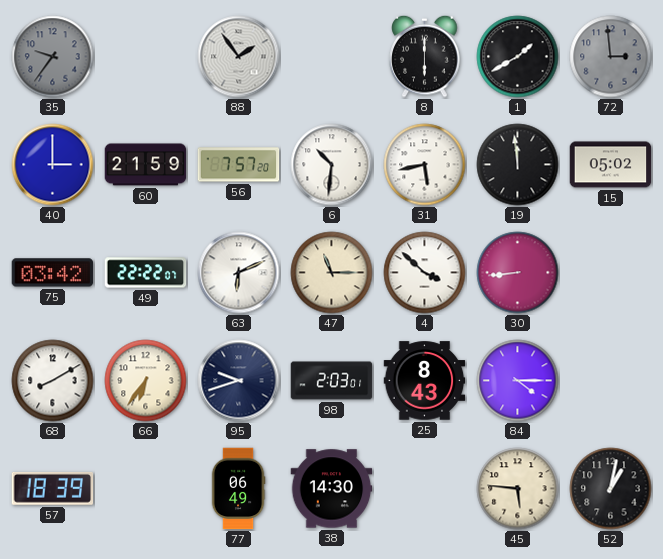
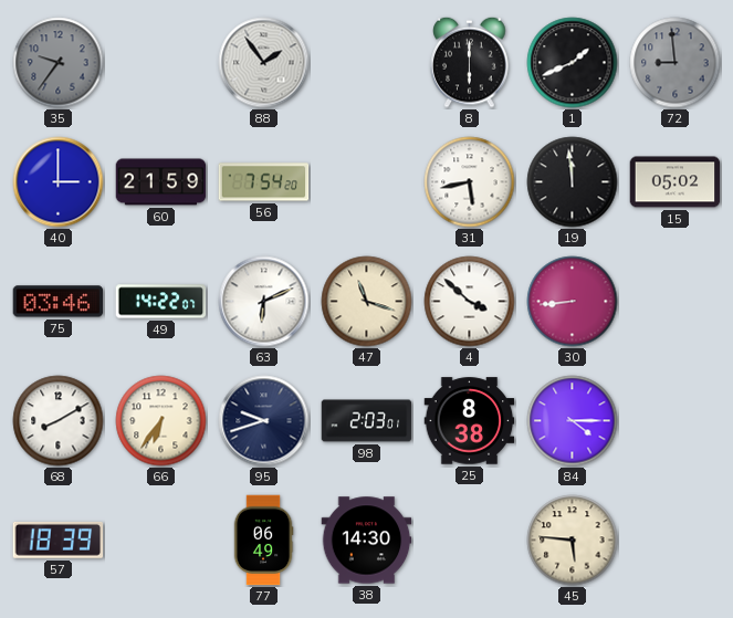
1: 1:40 -> 1:41
72: 2:59 -> 8:59
56: 7:57 -> 7:54
6: 10:31 -> none
75: 03:42 -> 03:46
49: 22:22 -> 14:22
47: 11:15 -> 11:18
25: 8:43 -> 8:38
52: 1:02 -> none
